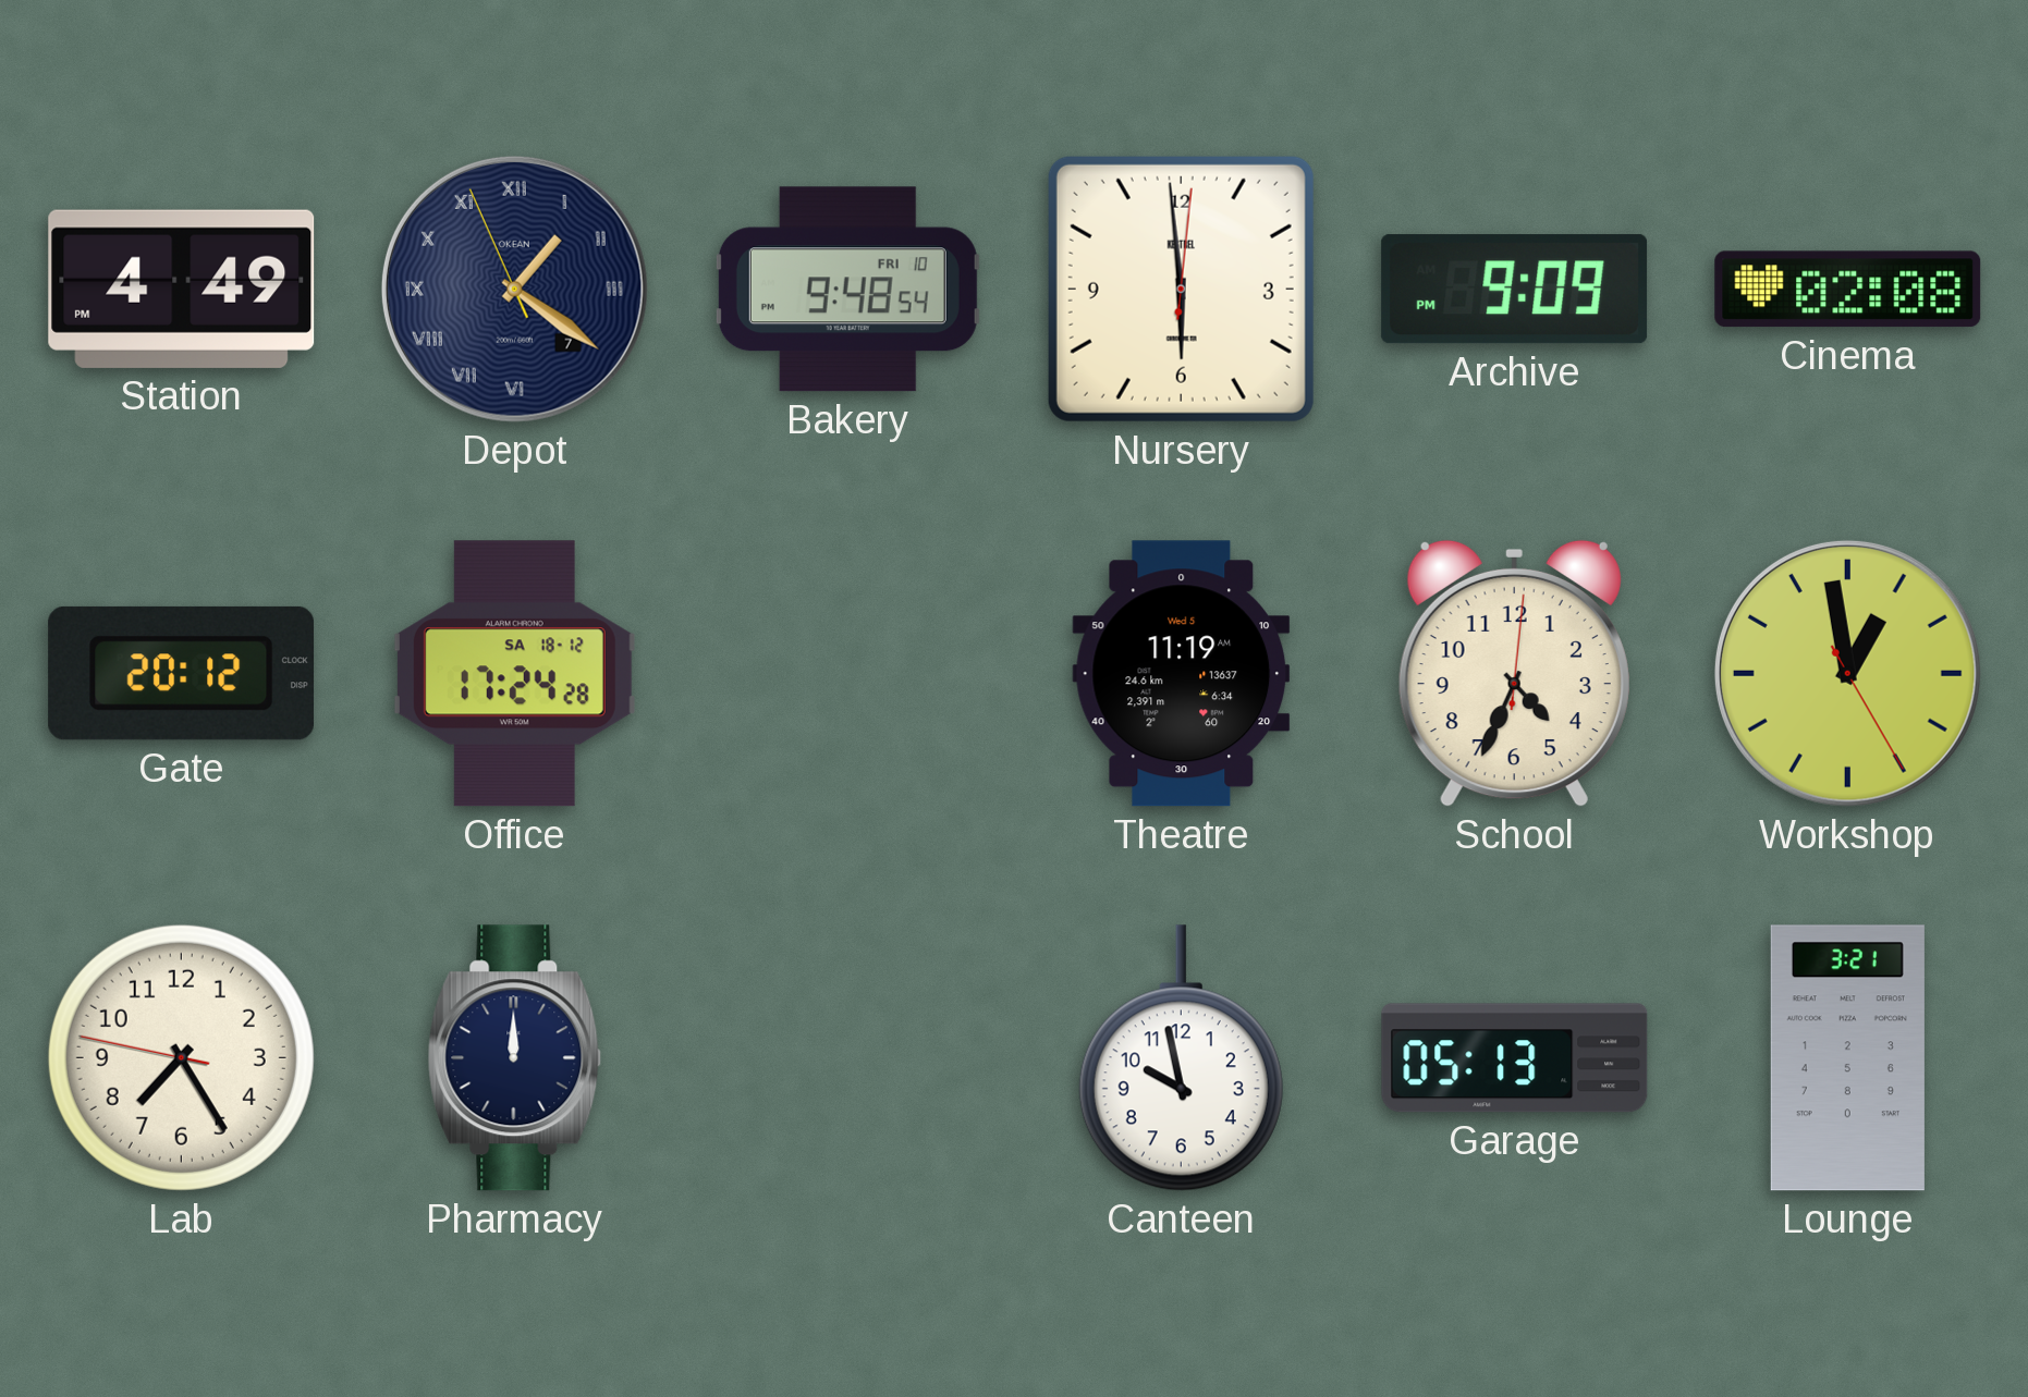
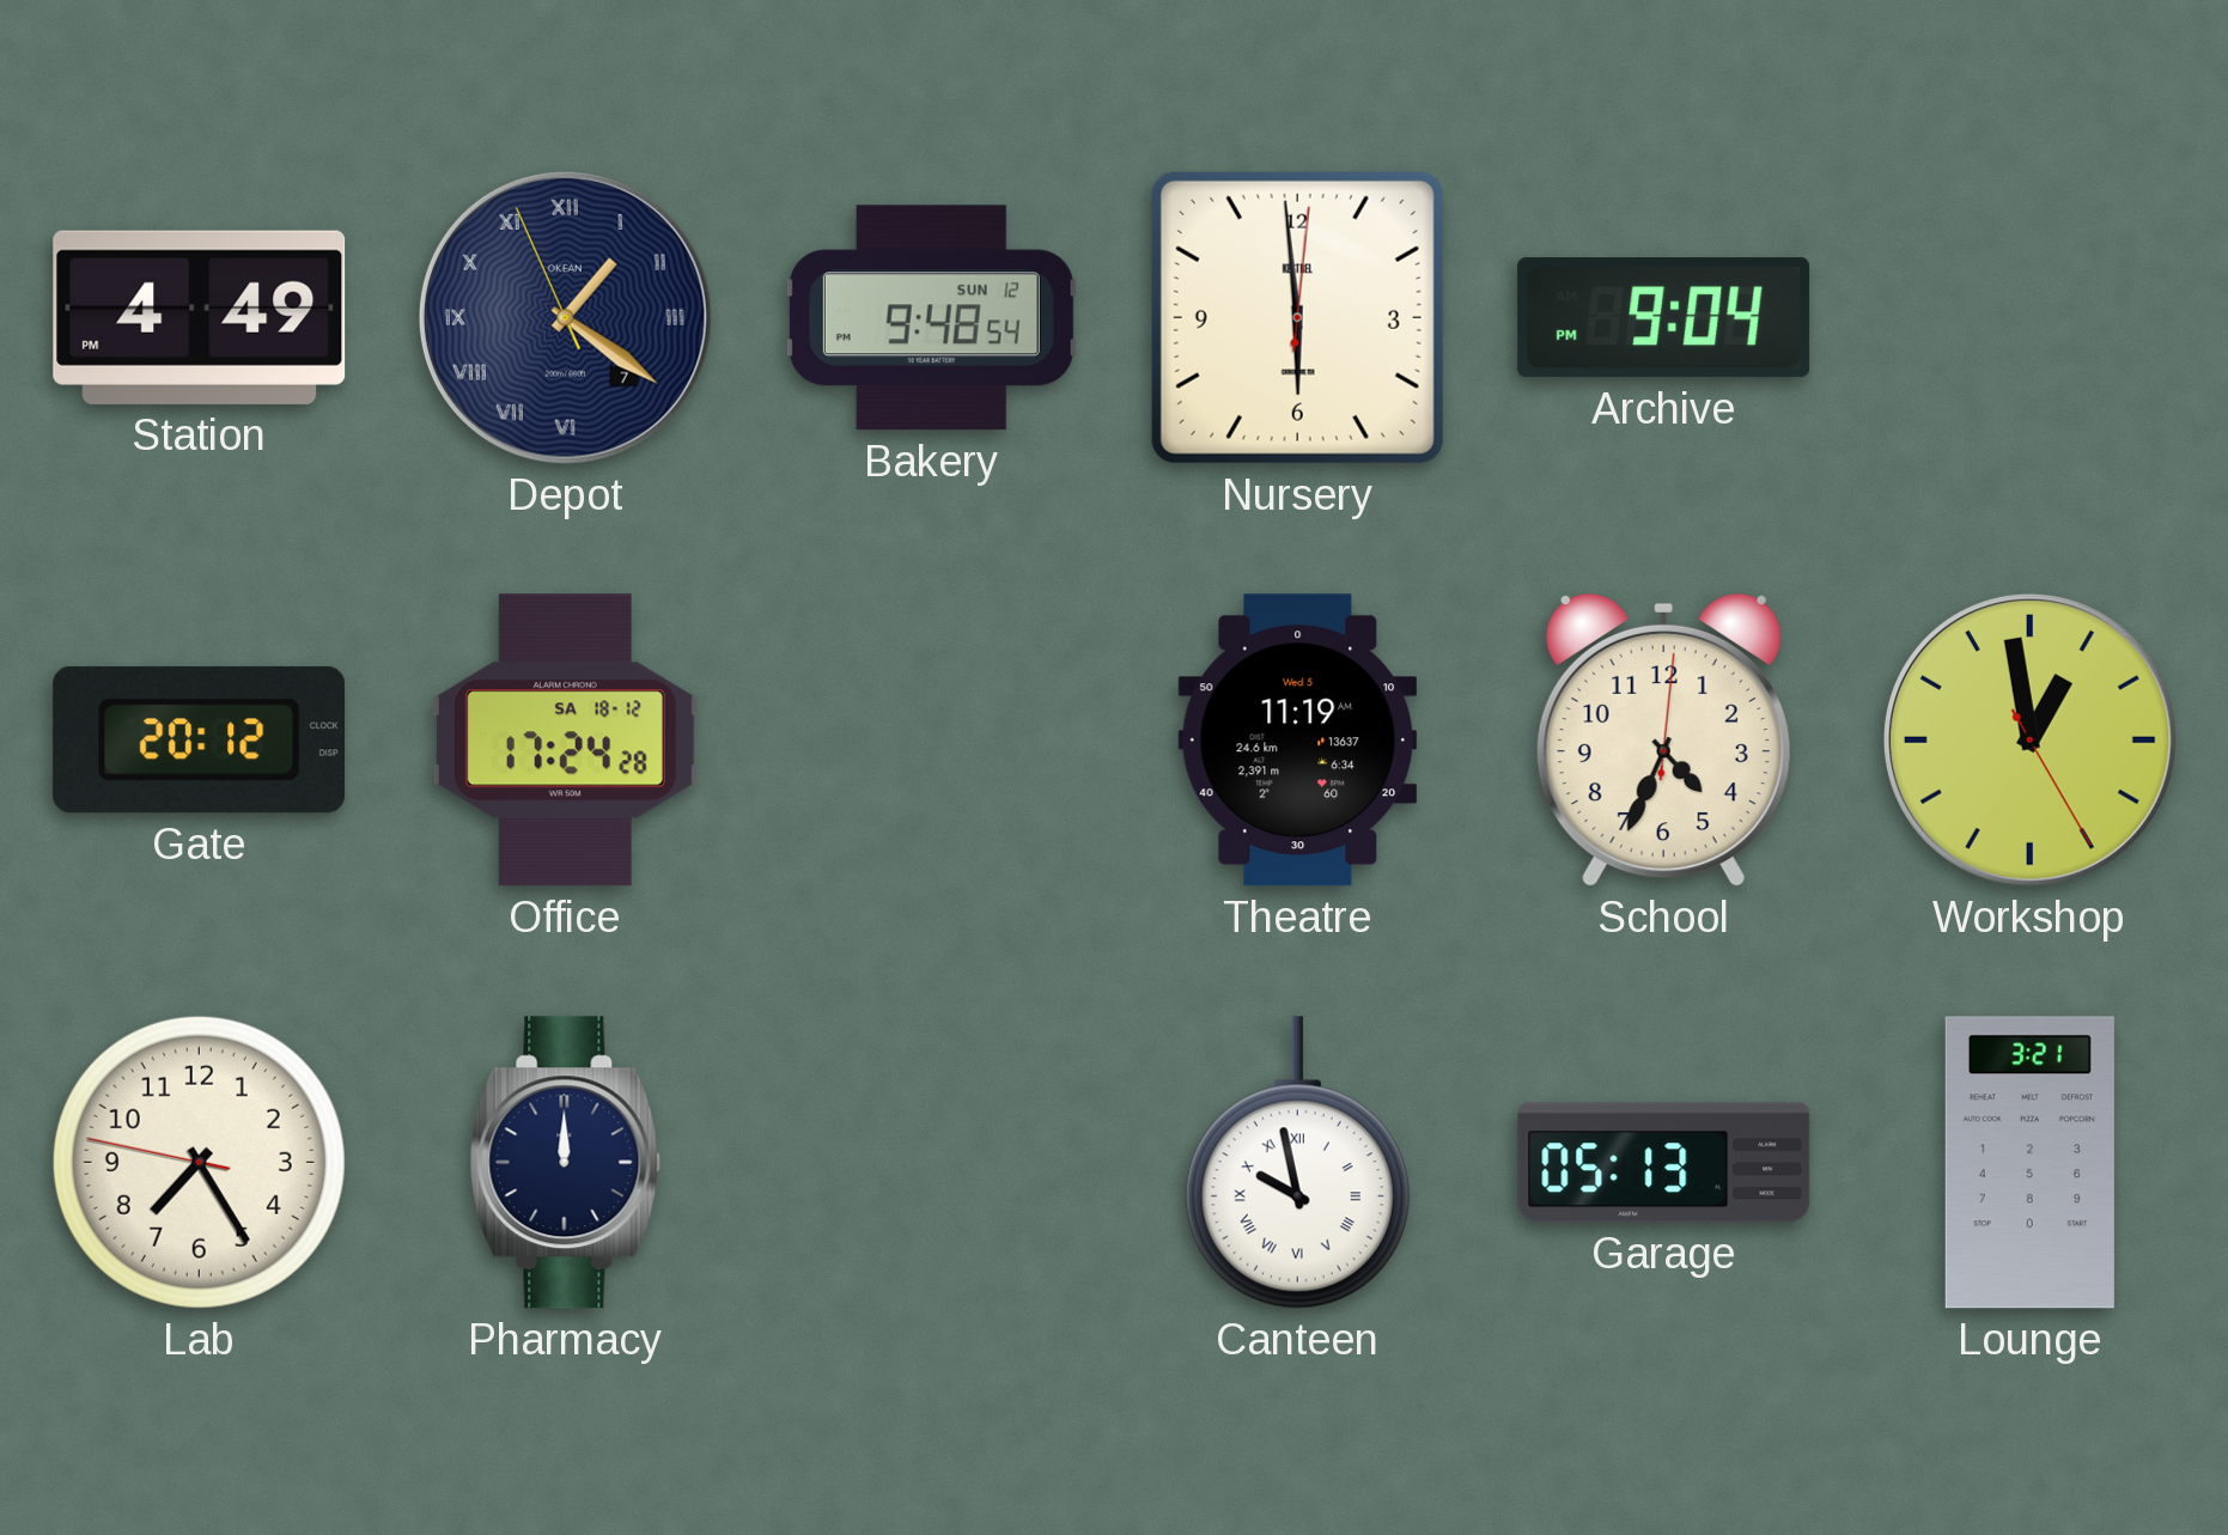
Bakery date: FRI 10 -> SUN 12
Archive: 9:09 -> 9:04
Cinema: 02:08 -> none
Canteen numerals: Arabic -> Roman
